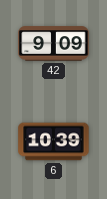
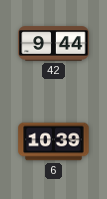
42: 9:09 -> 9:44
